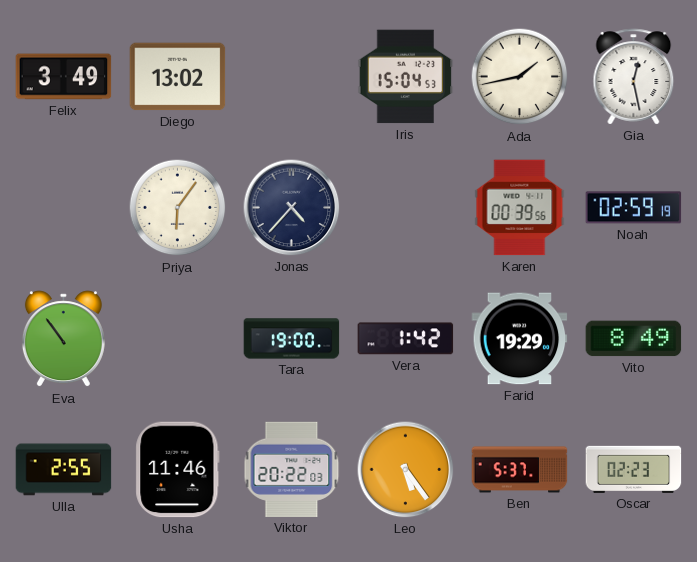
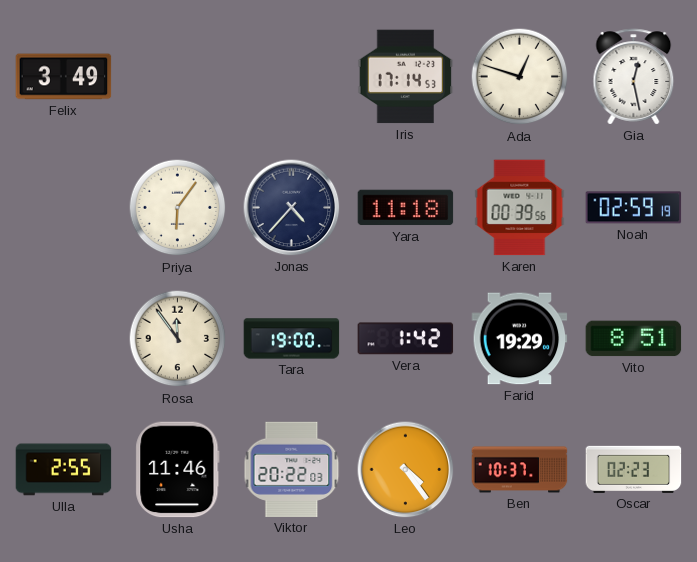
Diego: 13:02 -> none
Iris: 15:04 -> 17:14
Ada: 1:43 -> 12:48
Yara: none -> 11:18
Eva: 10:54 -> none
Rosa: none -> 11:54
Vito: 8:49 -> 8:51
Leo: 5:24 -> 4:24
Ben: 5:37 -> 10:37
